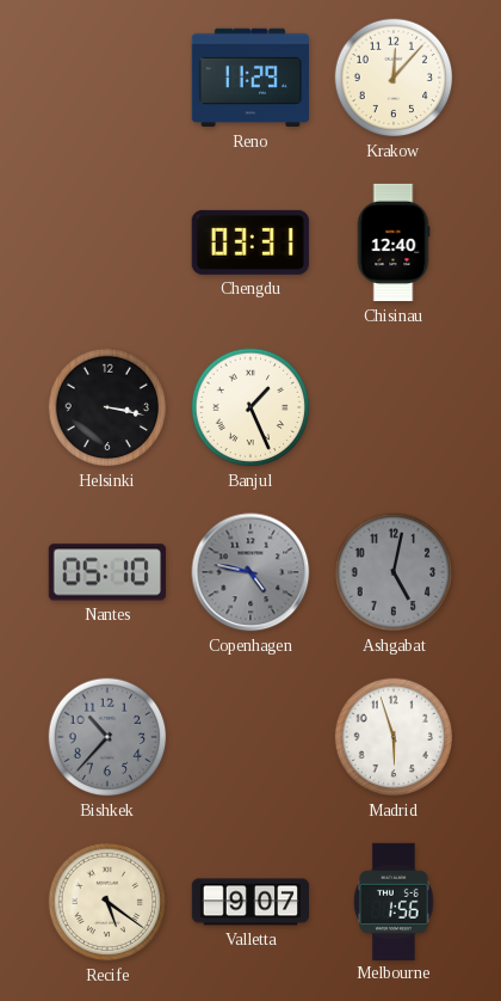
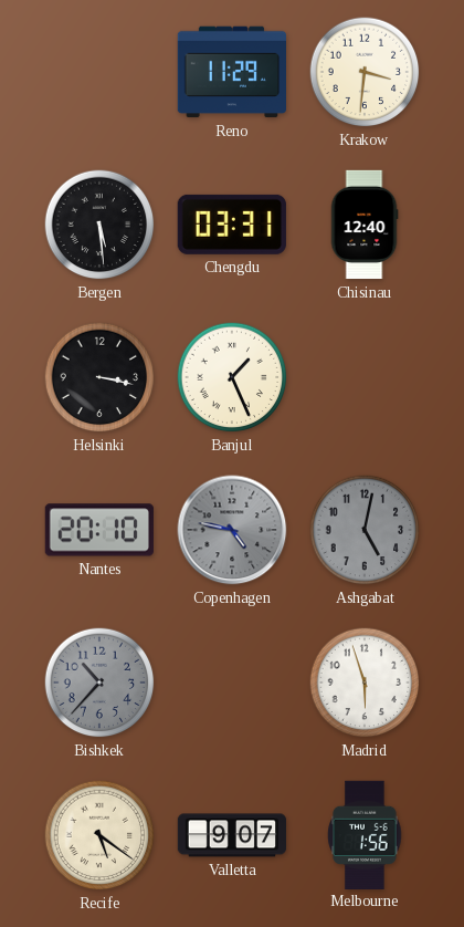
Krakow: 12:07 -> 3:31
Bergen: none -> 5:29
Nantes: 05:10 -> 20:10
